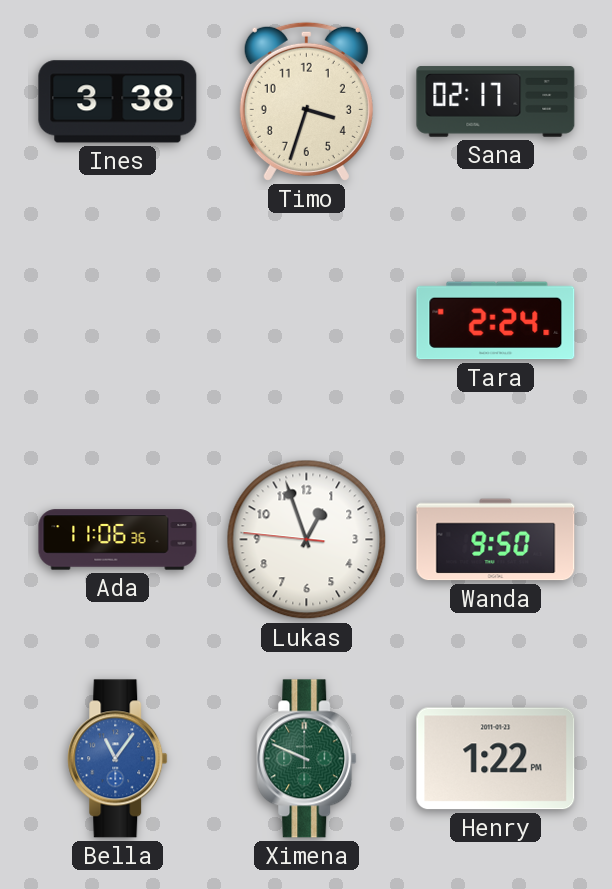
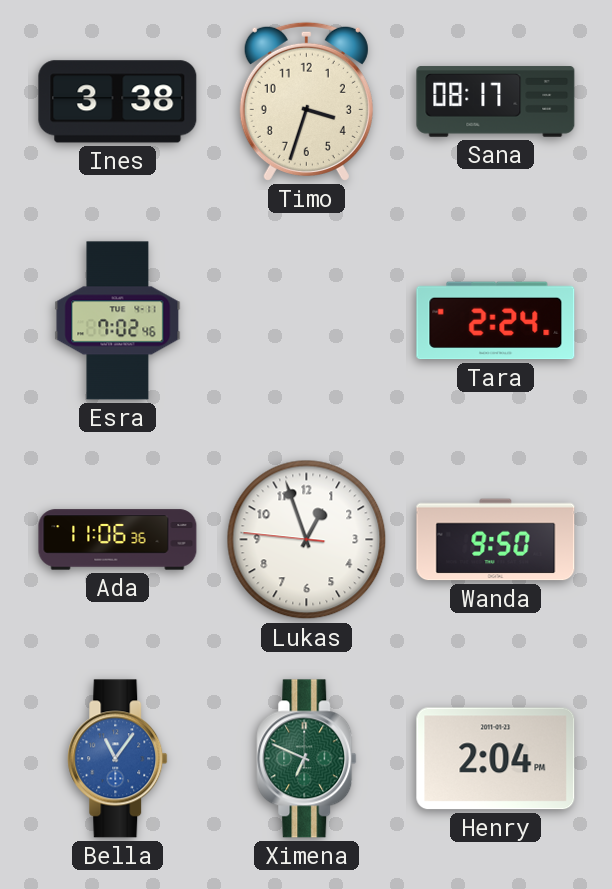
Sana: 02:17 -> 08:17
Esra: none -> 7:02
Ximena: 9:49 -> 6:49
Henry: 1:22 -> 2:04
